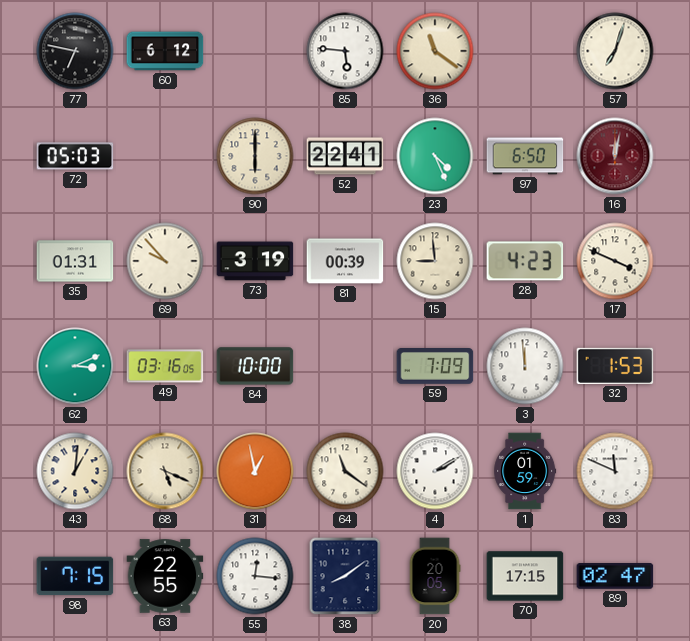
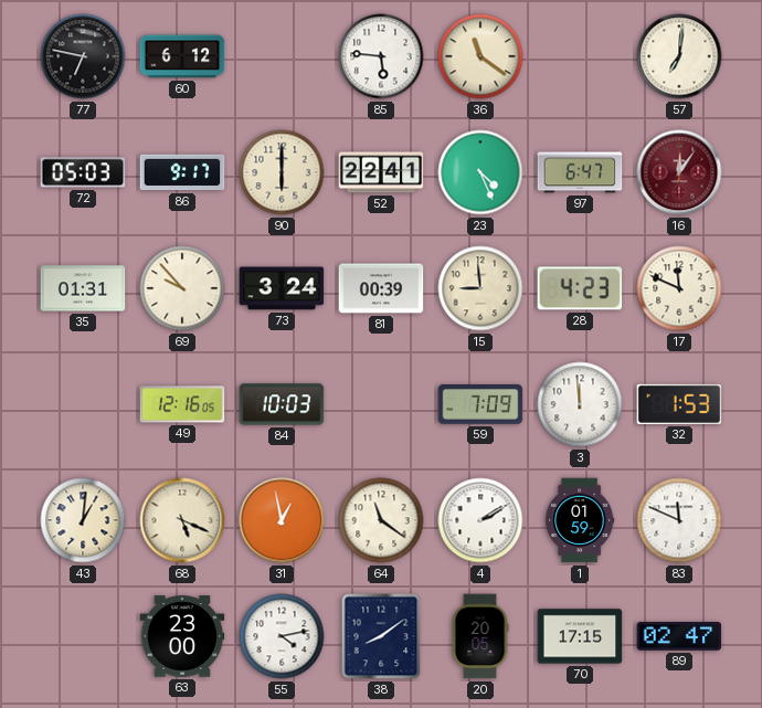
57: 7:03 -> 7:01
86: none -> 9:17
97: 6:50 -> 6:47
16: 12:02 -> 12:06
73: 3:19 -> 3:24
17: 3:49 -> 11:49
62: 3:11 -> none
49: 03:16 -> 12:16
84: 10:00 -> 10:03
98: 7:15 -> none
63: 22:55 -> 23:00
55: 12:16 -> 4:13
